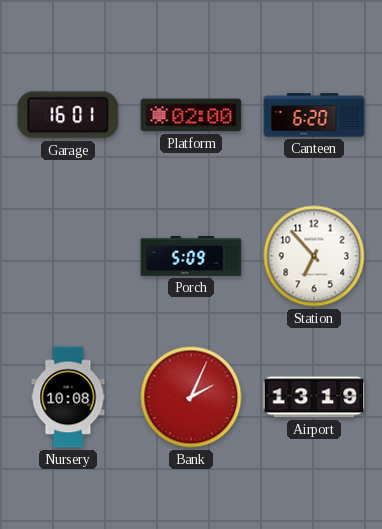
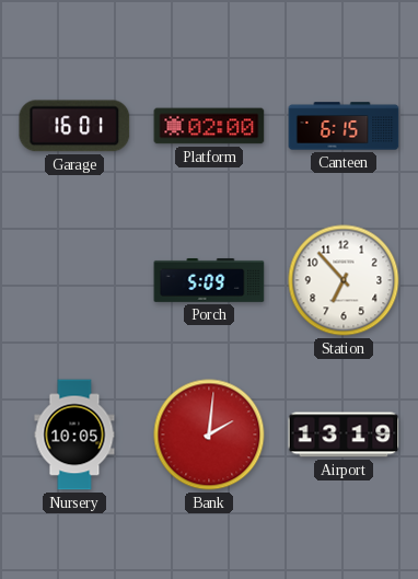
Canteen: 6:20 -> 6:15
Nursery: 10:08 -> 10:05
Bank: 2:04 -> 2:01
